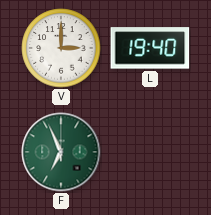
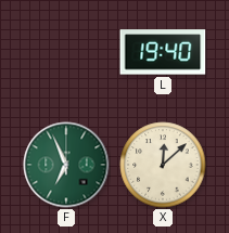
V: 3:00 -> none
X: none -> 12:08
